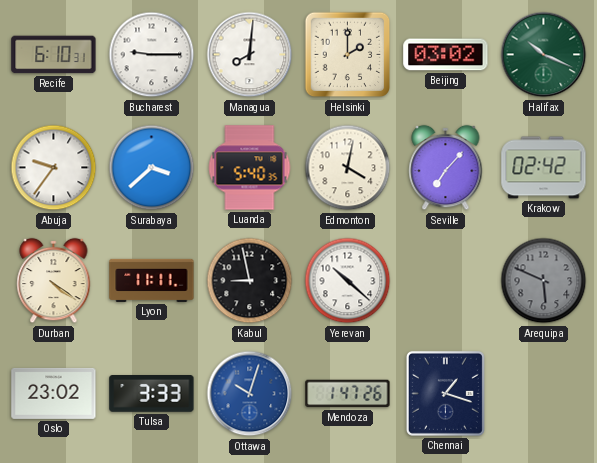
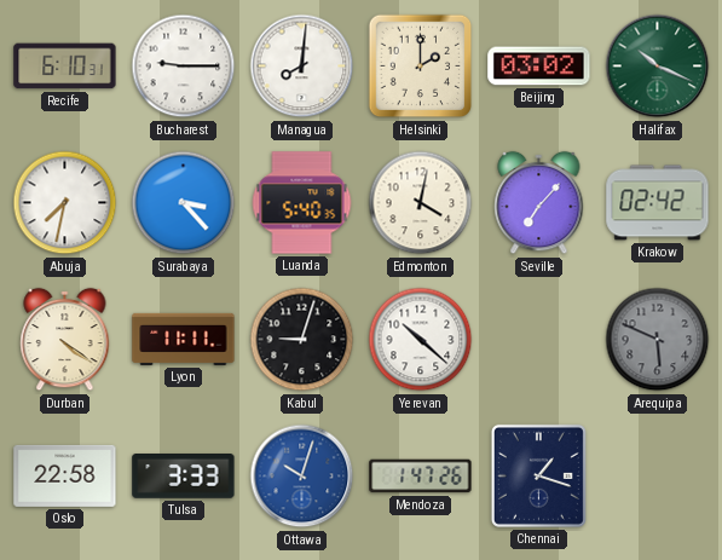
Abuja: 9:36 -> 7:32
Surabaya: 3:38 -> 3:23
Kabul: 8:58 -> 9:03
Oslo: 23:02 -> 22:58
